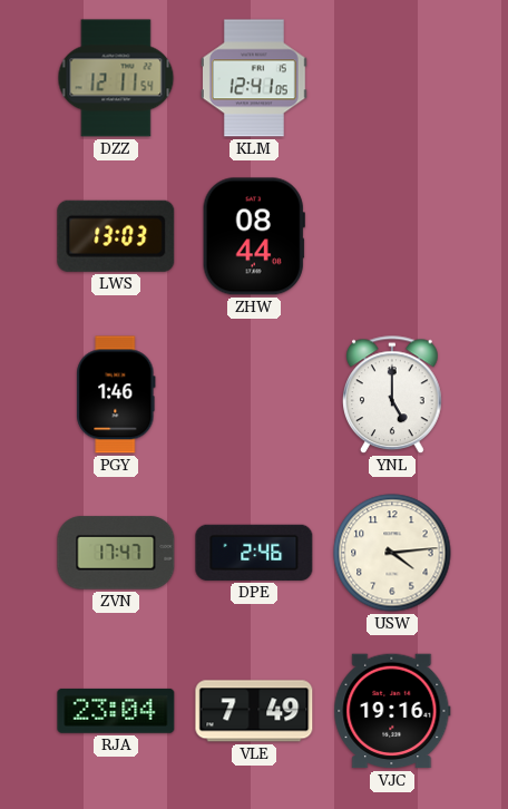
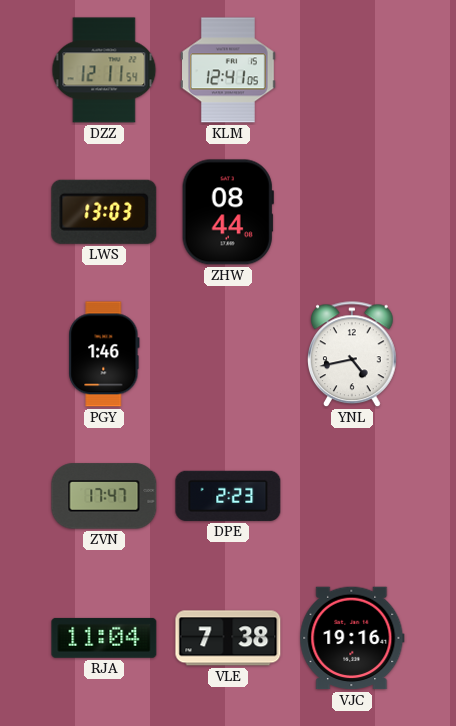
YNL: 5:00 -> 4:43
DPE: 2:46 -> 2:23
USW: 4:14 -> none
RJA: 23:04 -> 11:04
VLE: 7:49 -> 7:38
